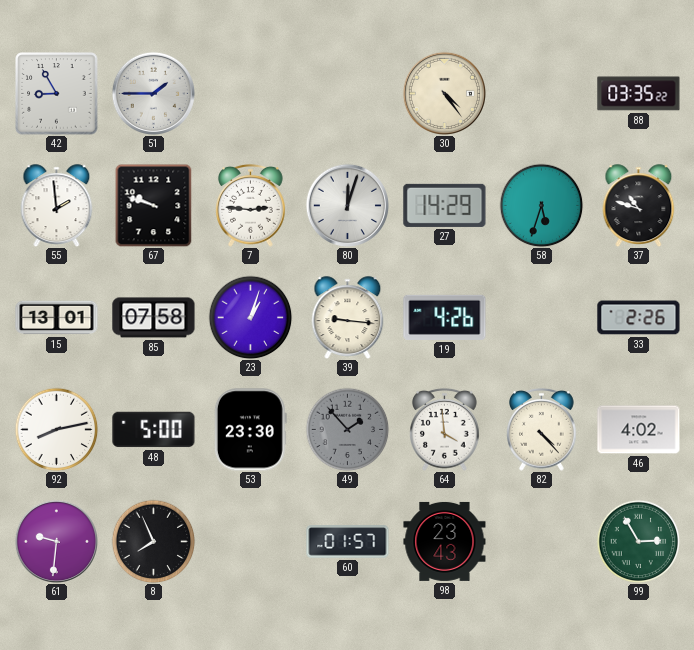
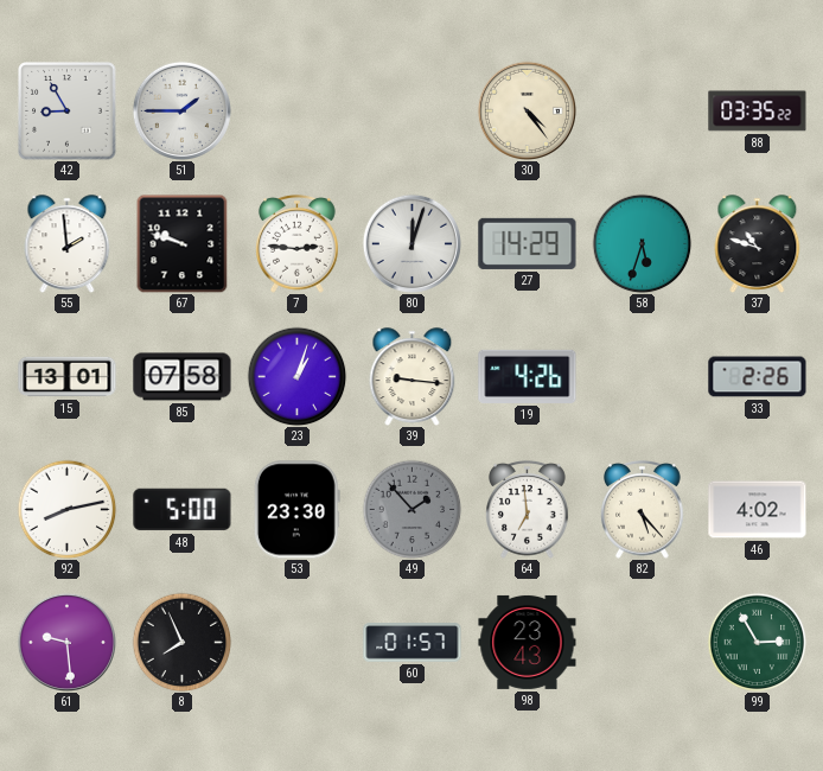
64: 3:59 -> 6:59
82: 4:23 -> 5:23
61: 9:31 -> 9:29
